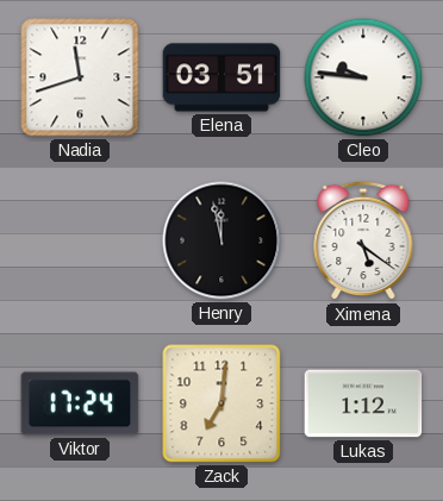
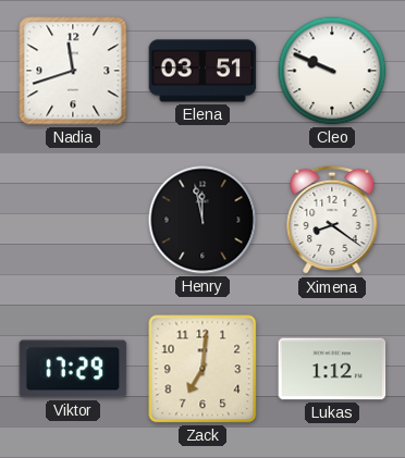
Cleo: 9:46 -> 9:49
Ximena: 5:21 -> 8:21
Viktor: 17:24 -> 17:29
